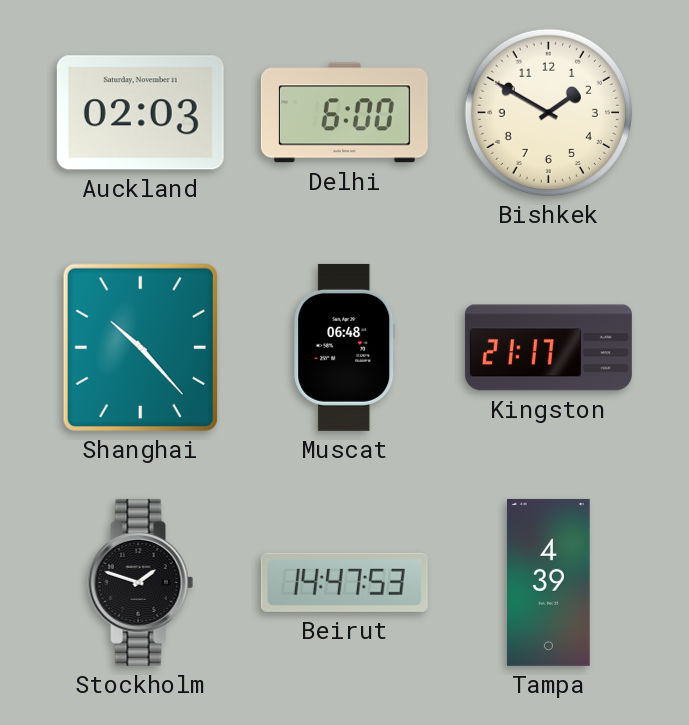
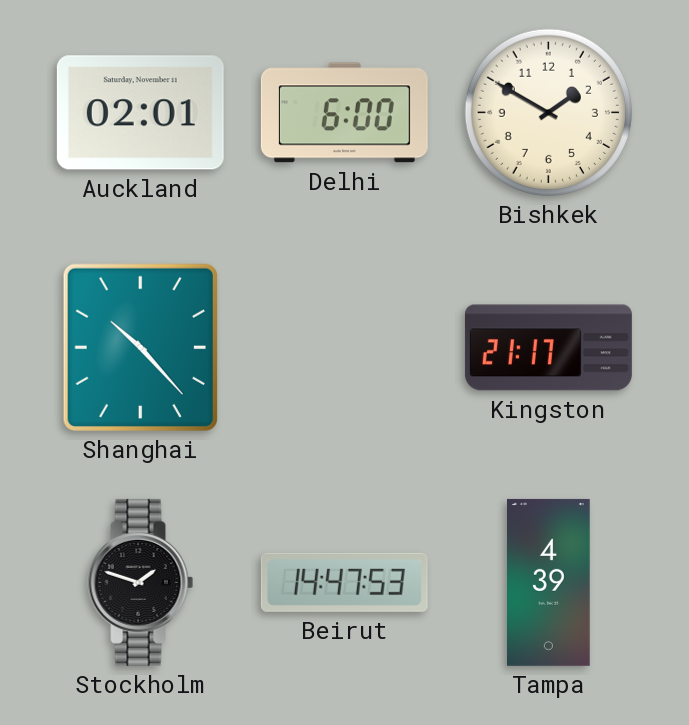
Auckland: 02:03 -> 02:01
Muscat: 06:48 -> none
